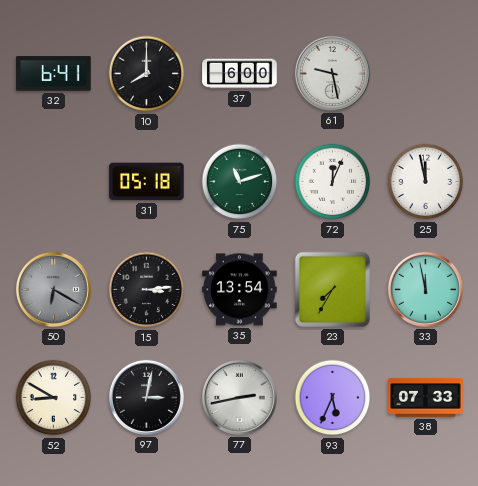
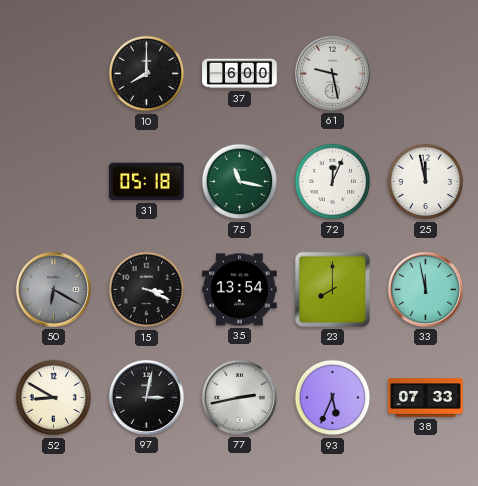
32: 6:41 -> none
75: 11:12 -> 11:17
15: 3:14 -> 3:19
23: 7:35 -> 8:00
